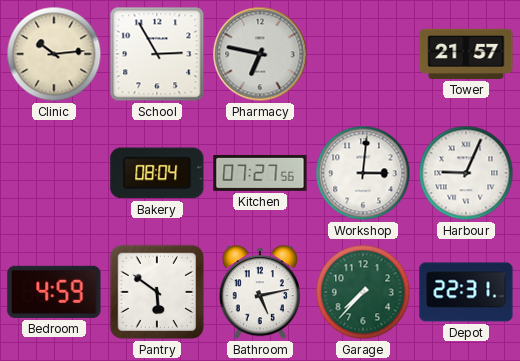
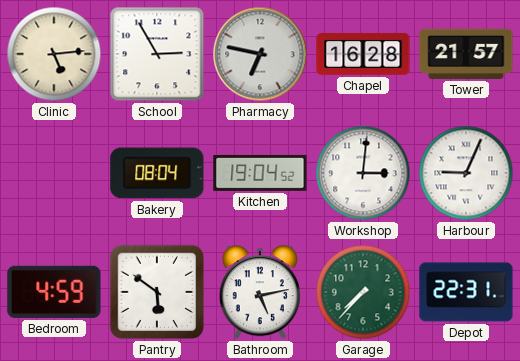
Clinic: 10:14 -> 5:14
Chapel: none -> 16:28
Kitchen: 07:27 -> 19:04
